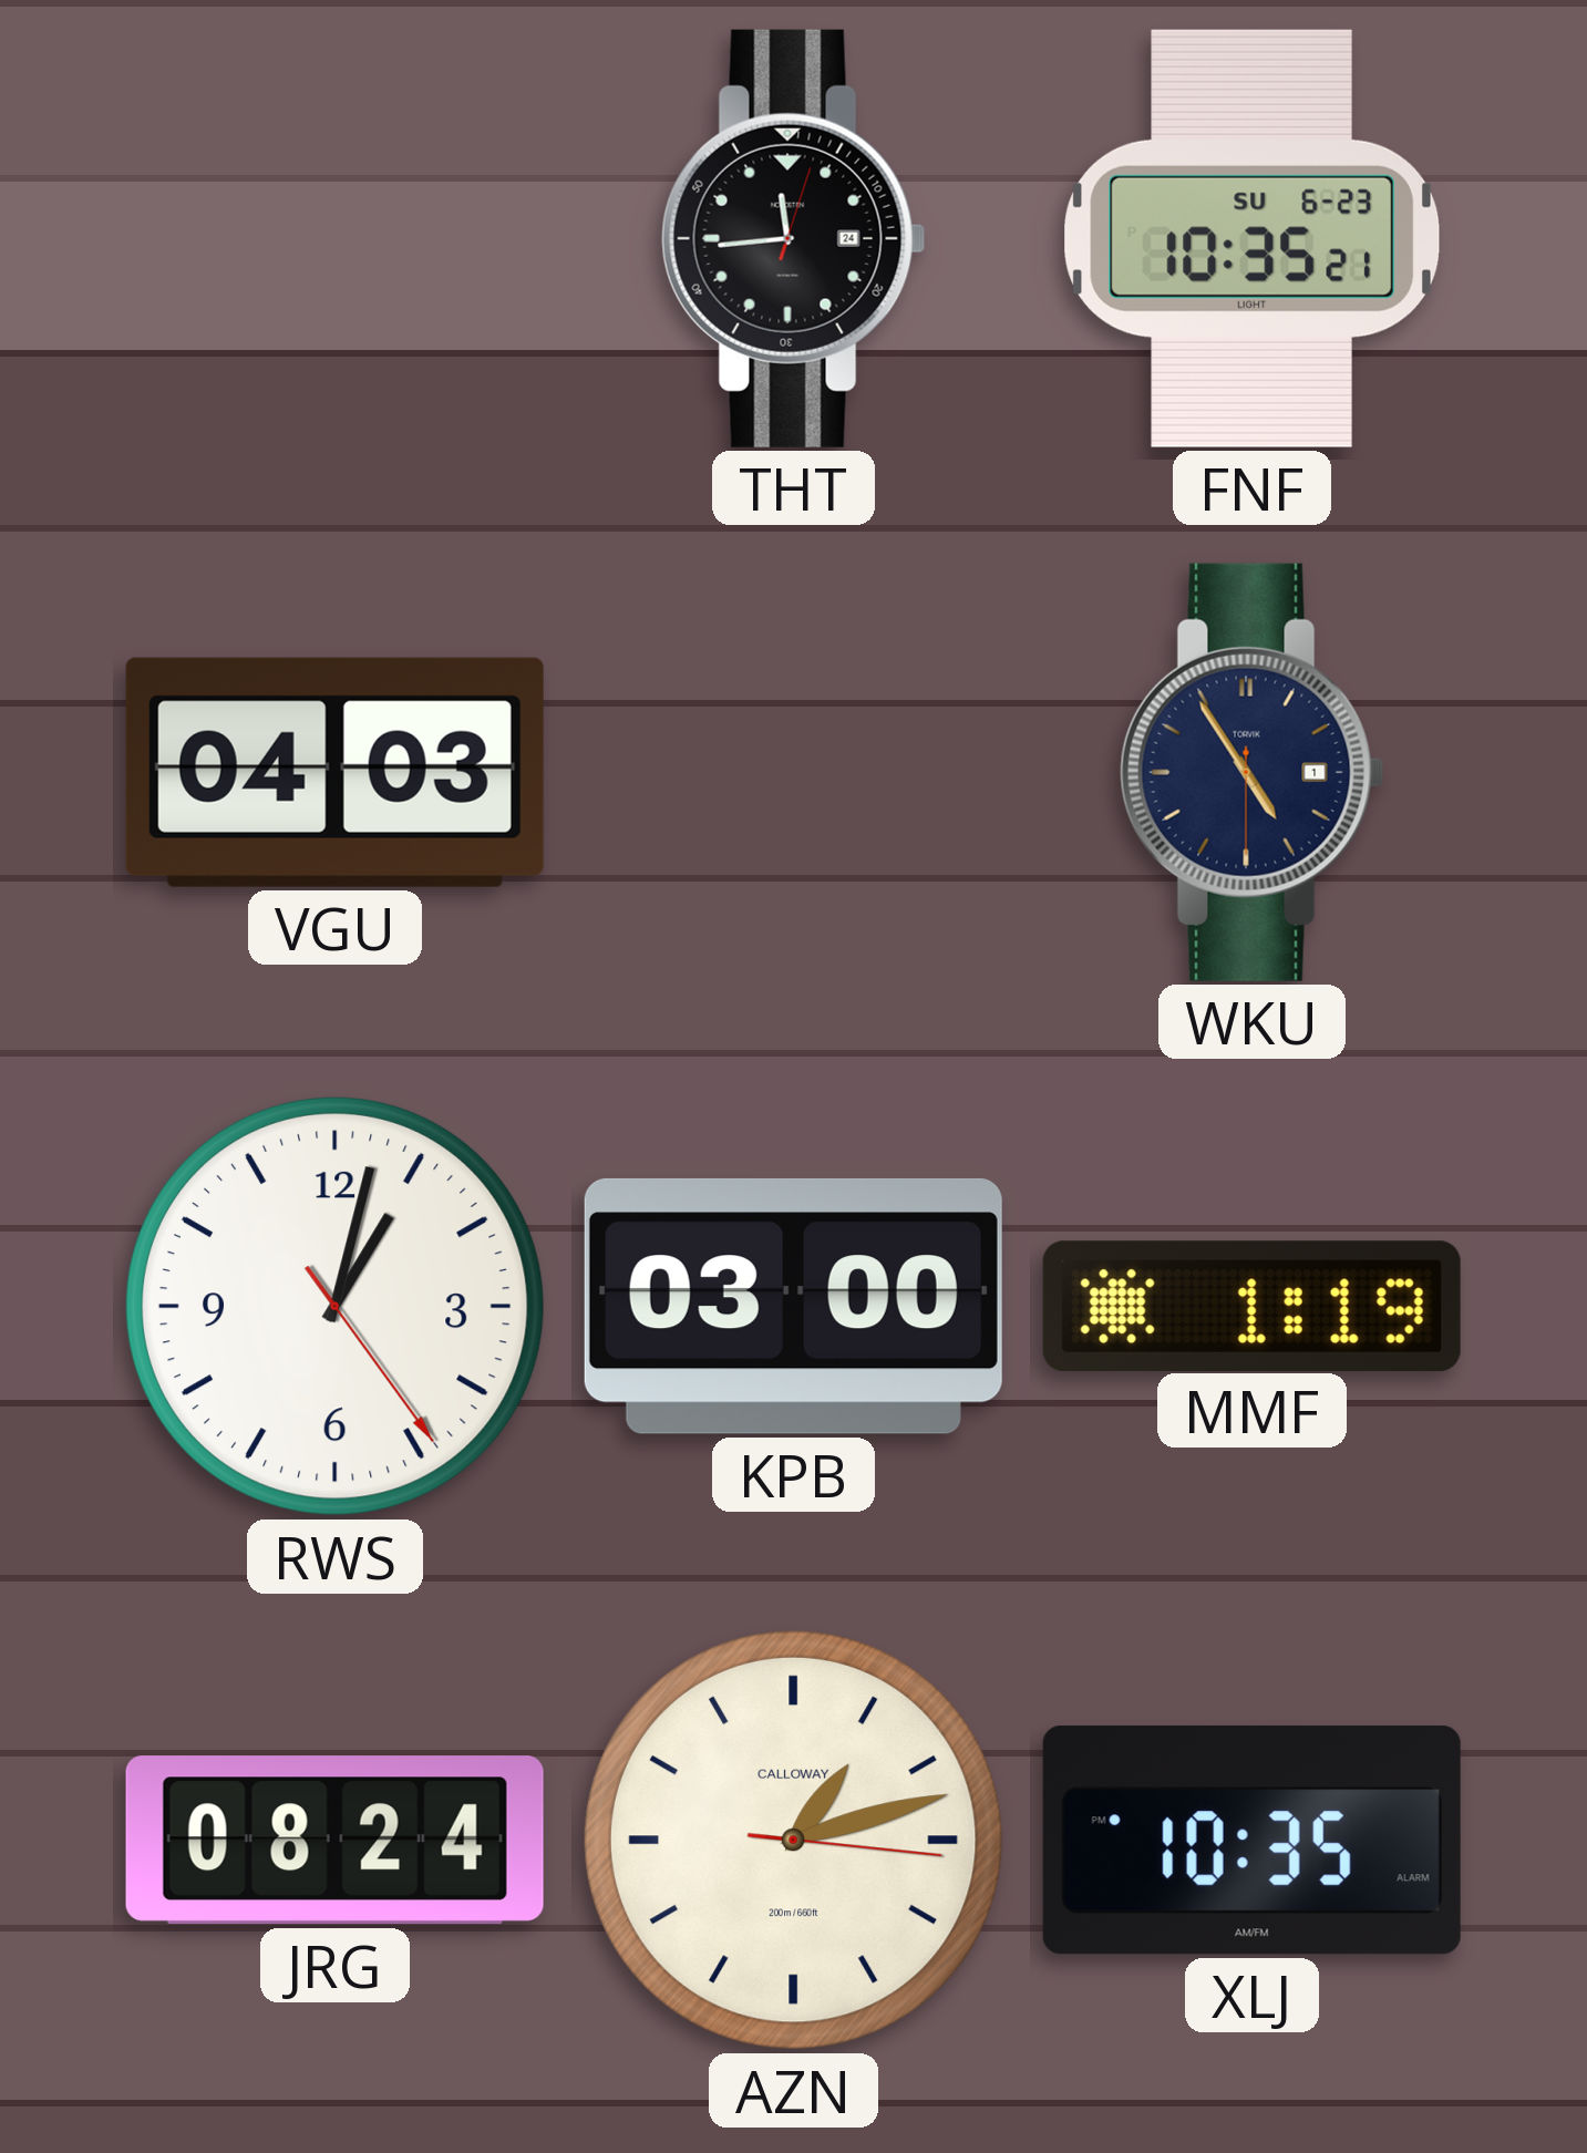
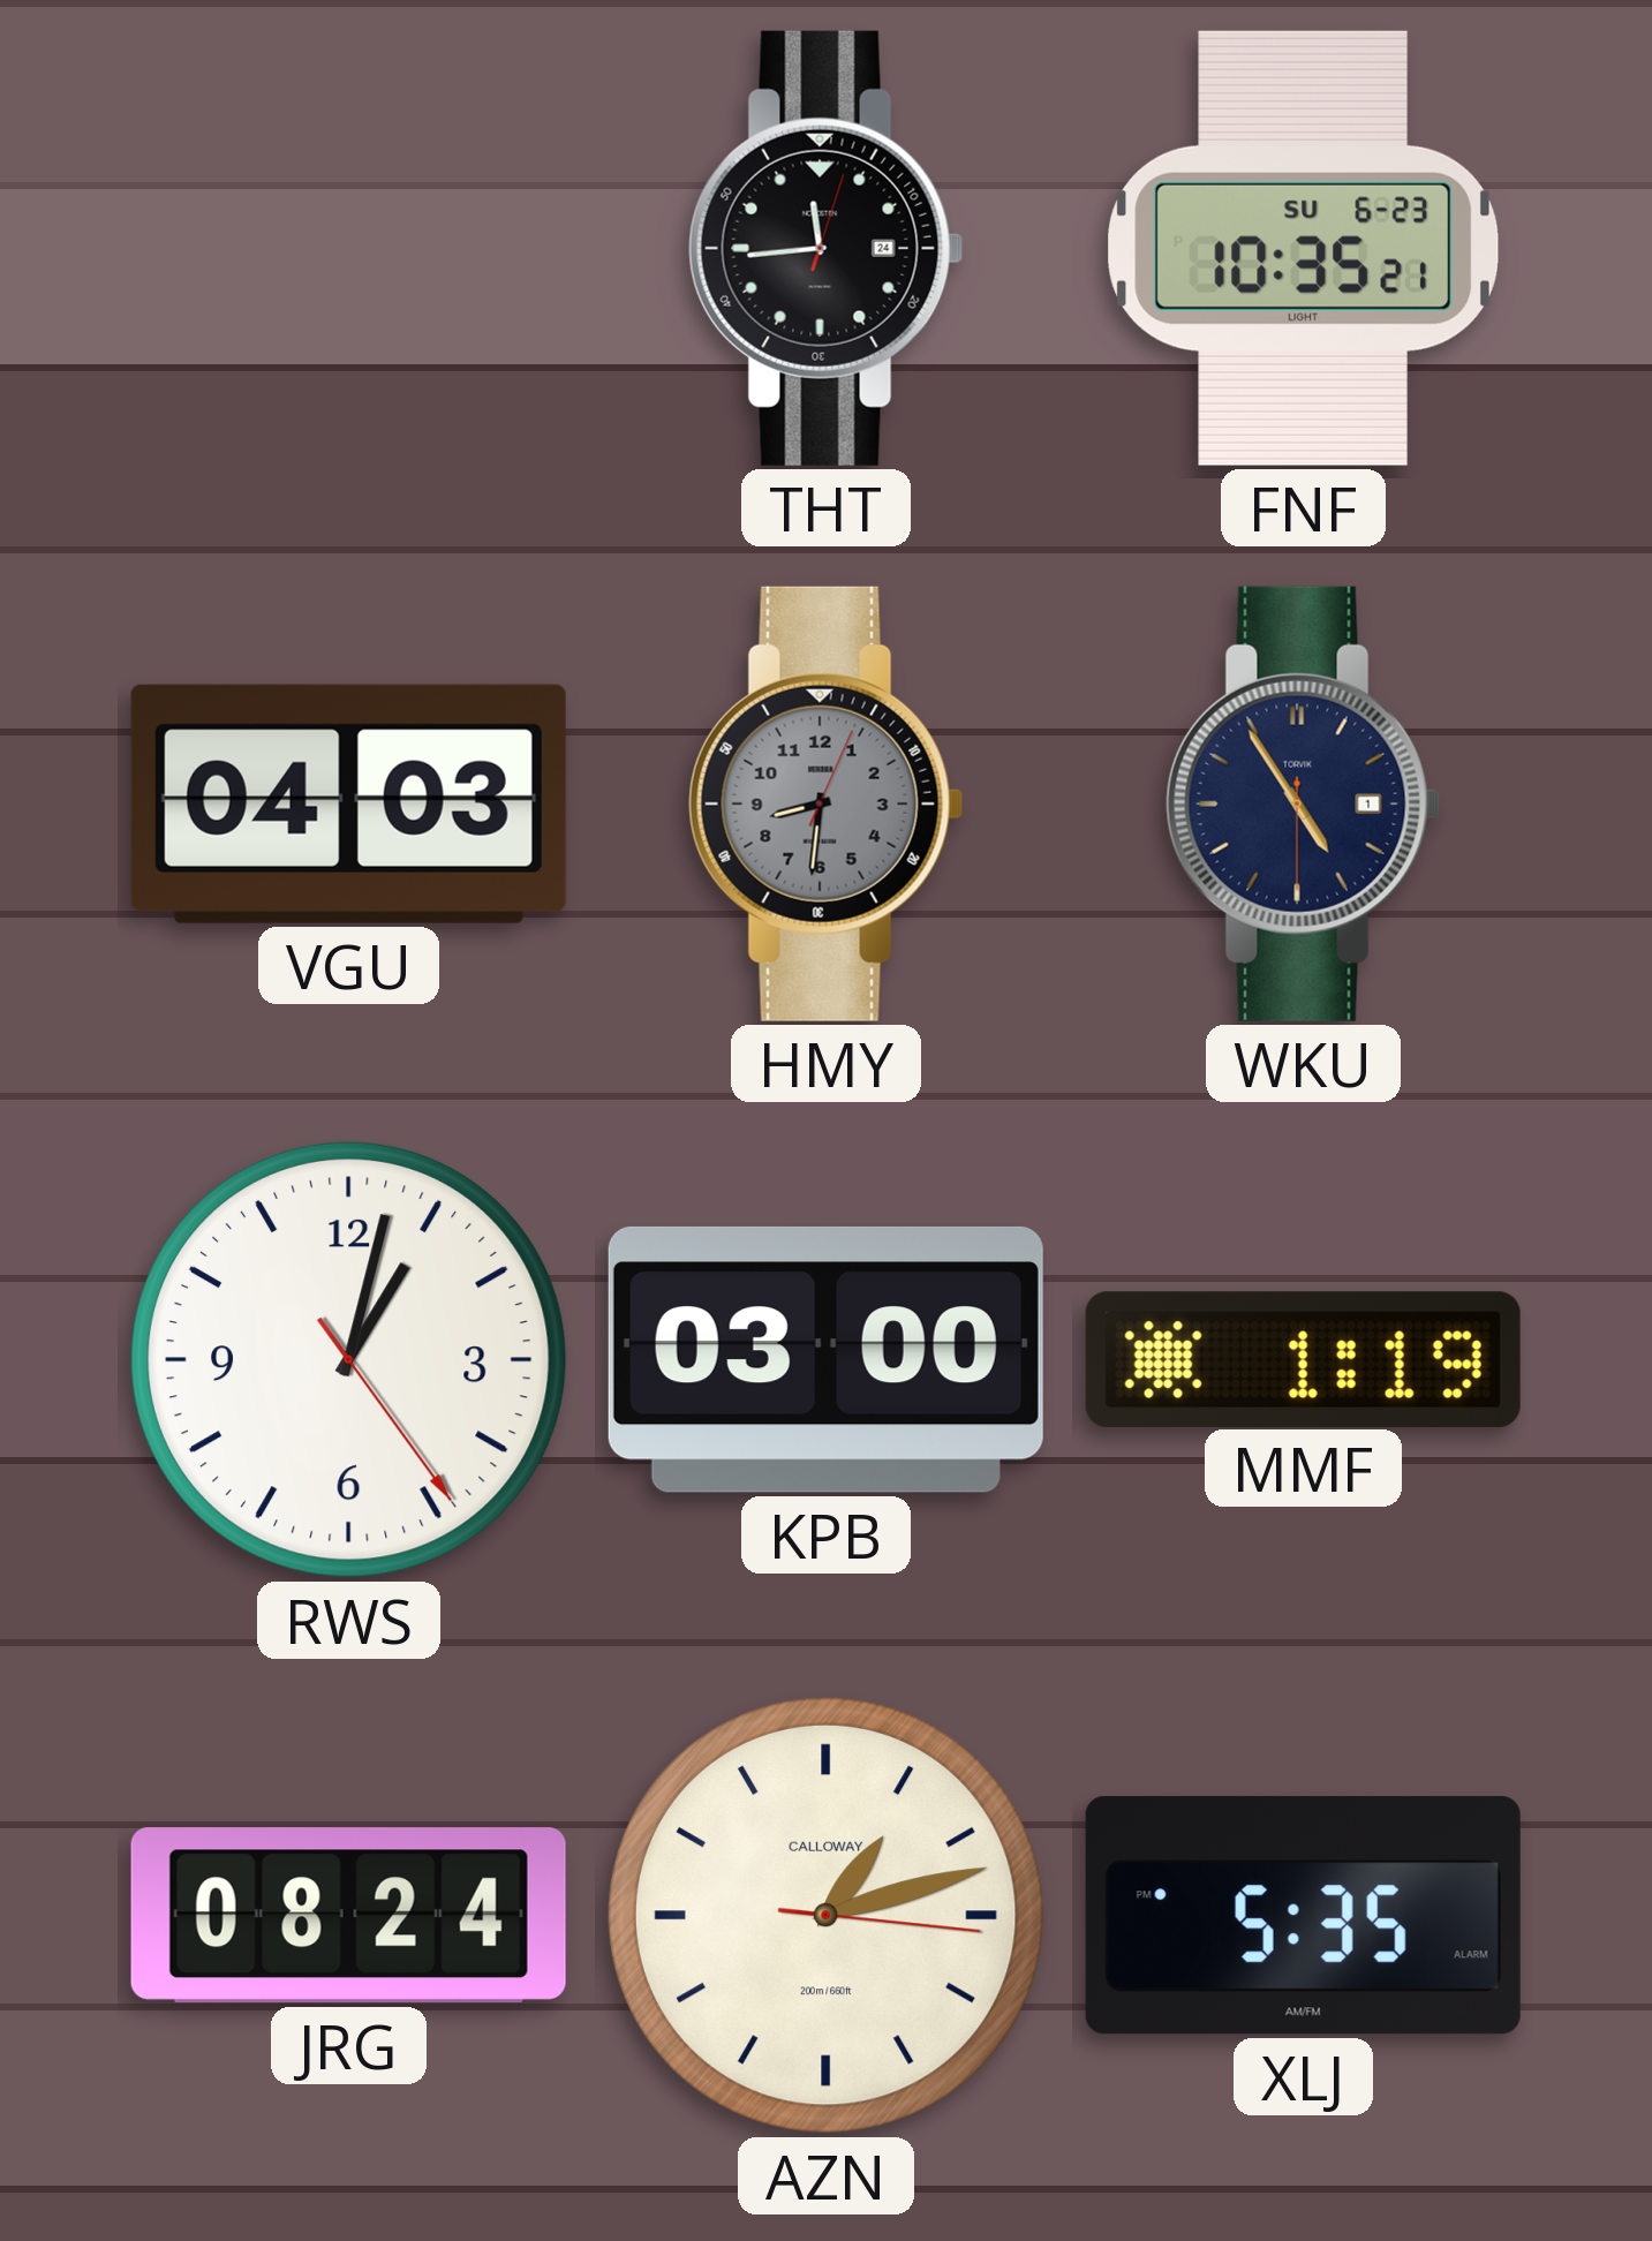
HMY: none -> 8:31
XLJ: 10:35 -> 5:35
